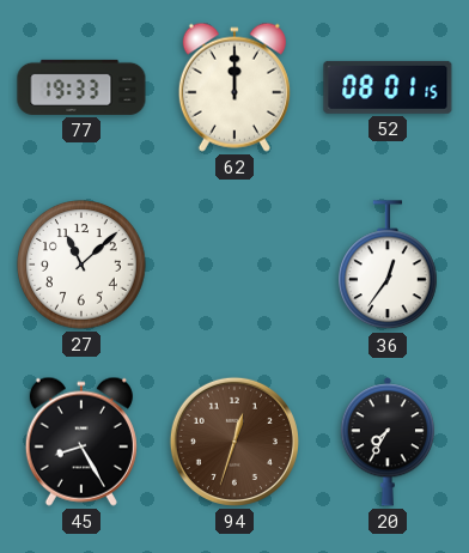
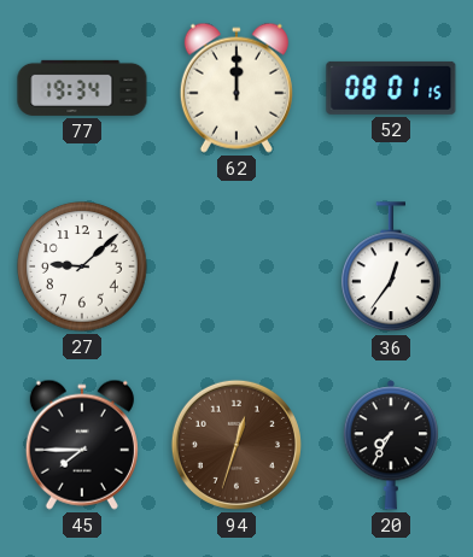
77: 19:33 -> 19:34
27: 11:08 -> 9:08
45: 8:25 -> 7:45
